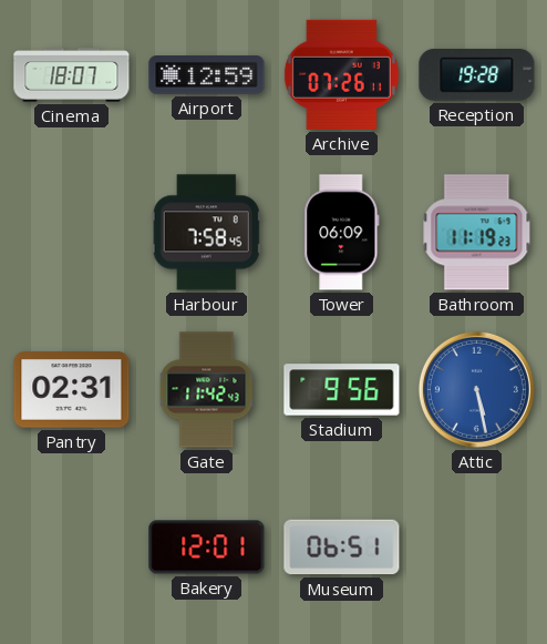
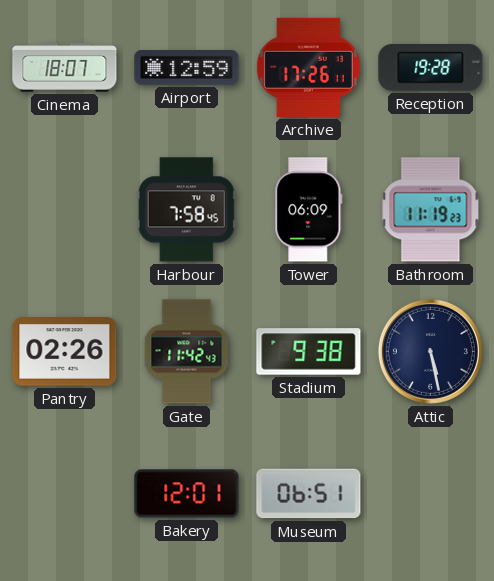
Archive: 07:26 -> 17:26
Pantry: 02:31 -> 02:26
Stadium: 9:56 -> 9:38
Attic dial: blue -> navy
